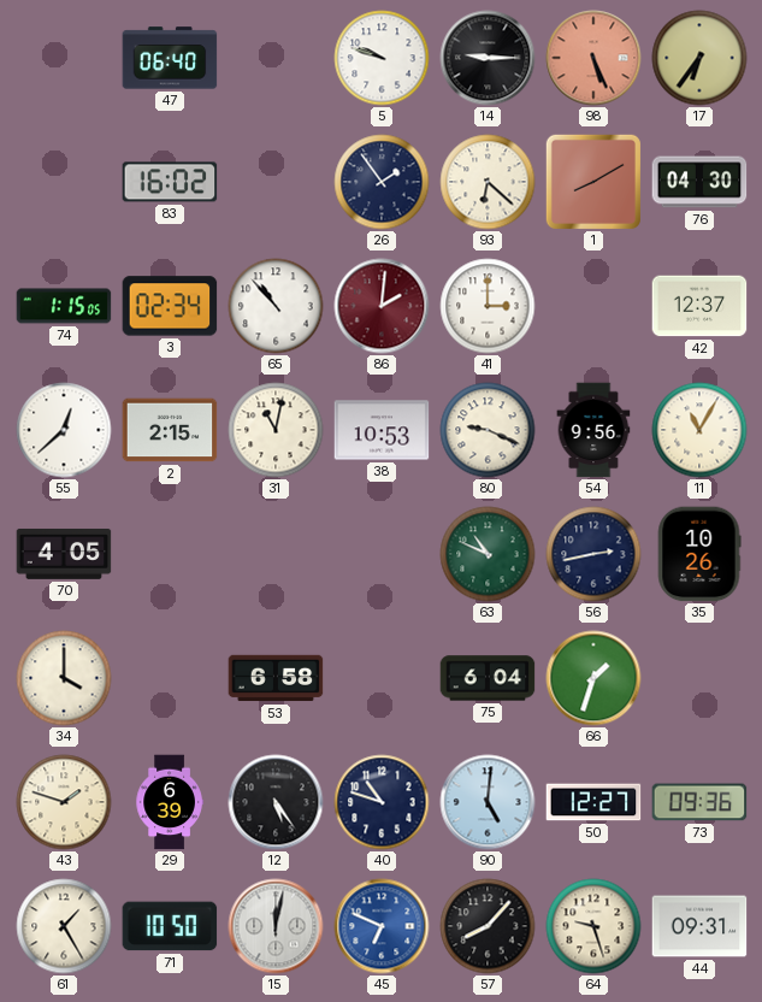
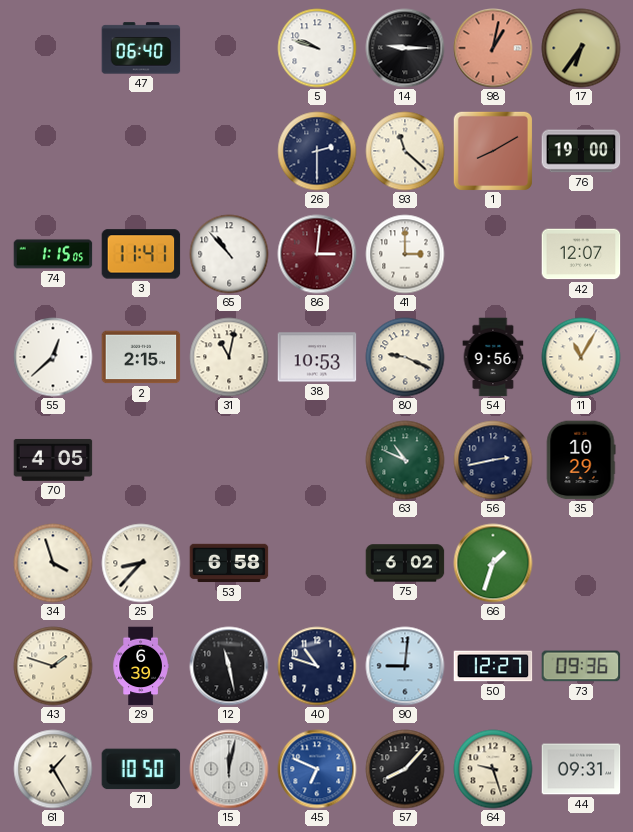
98: 5:26 -> 1:02
83: 16:02 -> none
26: 1:54 -> 2:30
93: 6:22 -> 11:22
76: 04:30 -> 19:00
3: 02:34 -> 11:41
86: 2:01 -> 3:01
42: 12:37 -> 12:07
35: 10:26 -> 10:29
34: 4:00 -> 3:57
25: none -> 8:37
75: 6:04 -> 6:02
12: 5:24 -> 11:28
90: 5:01 -> 9:01
